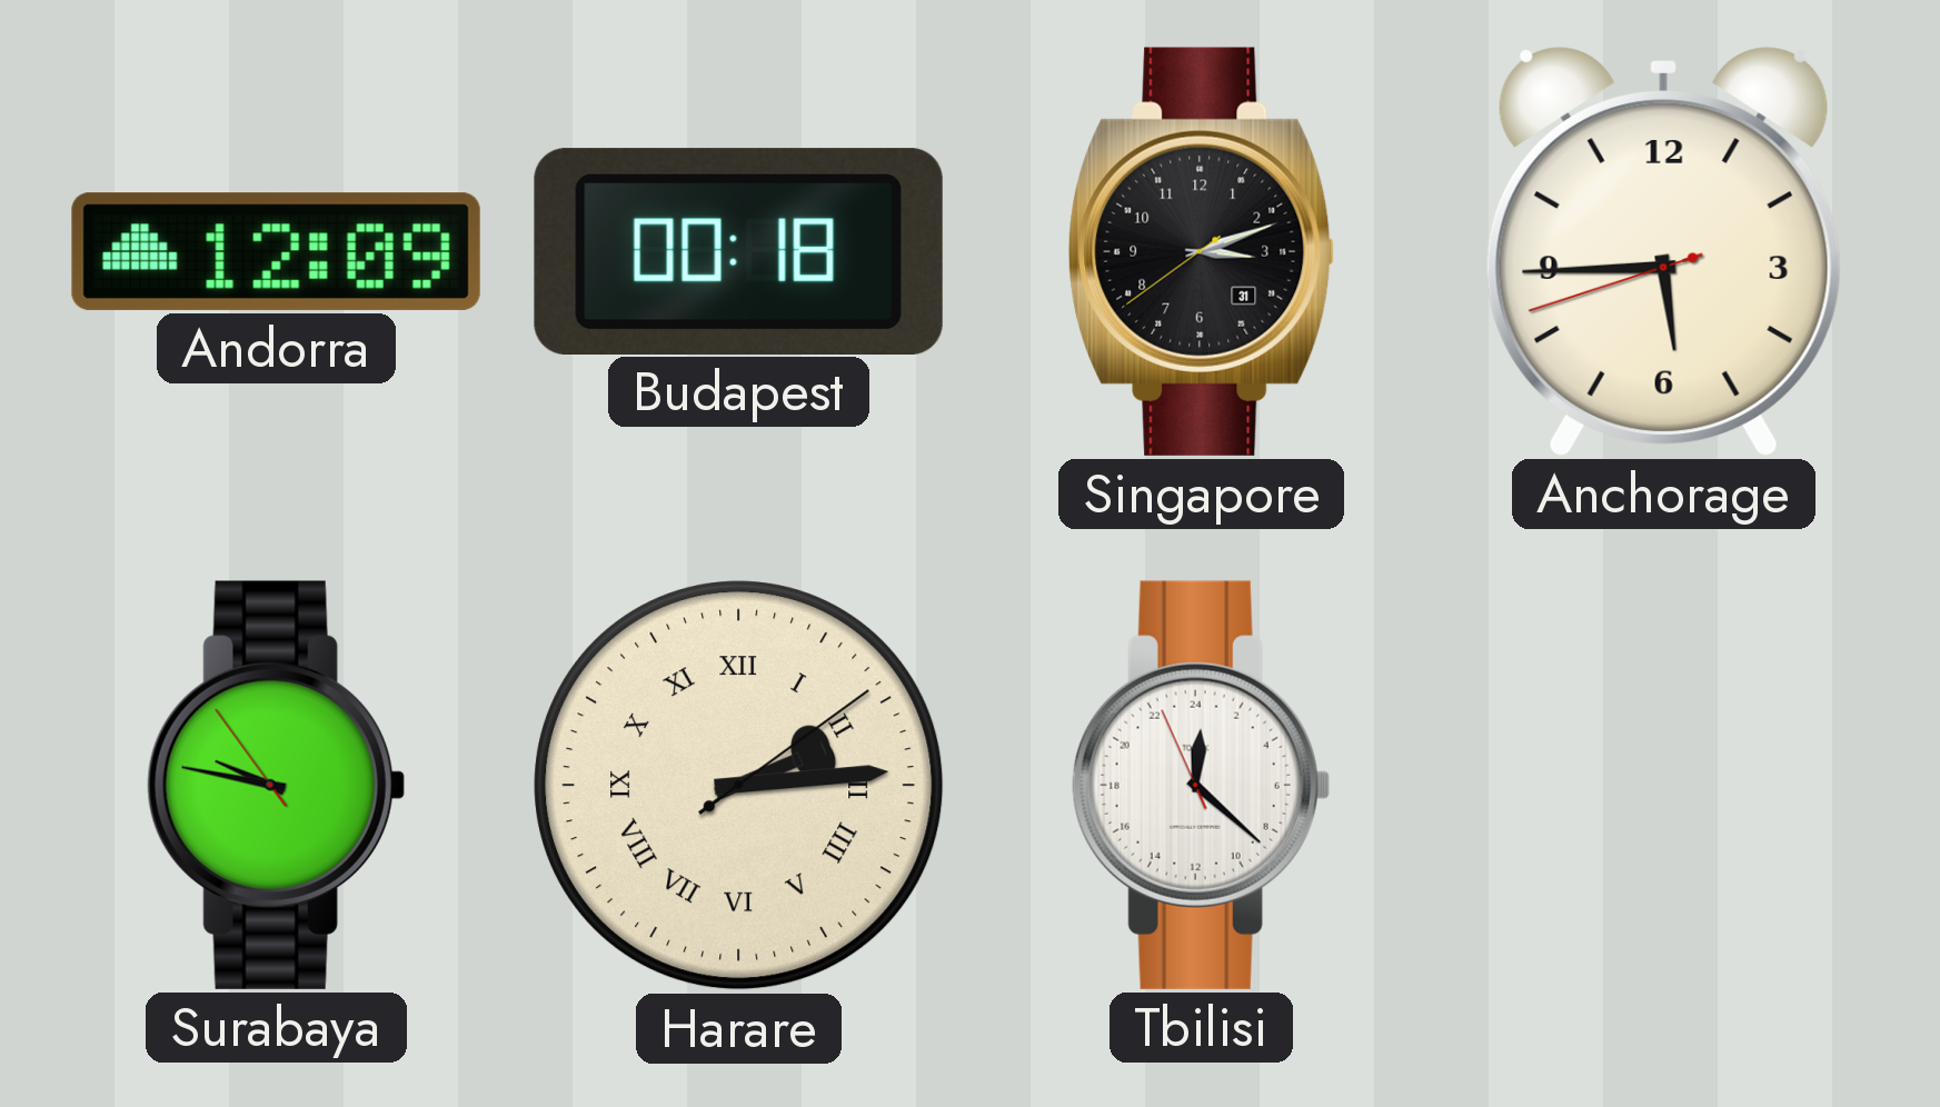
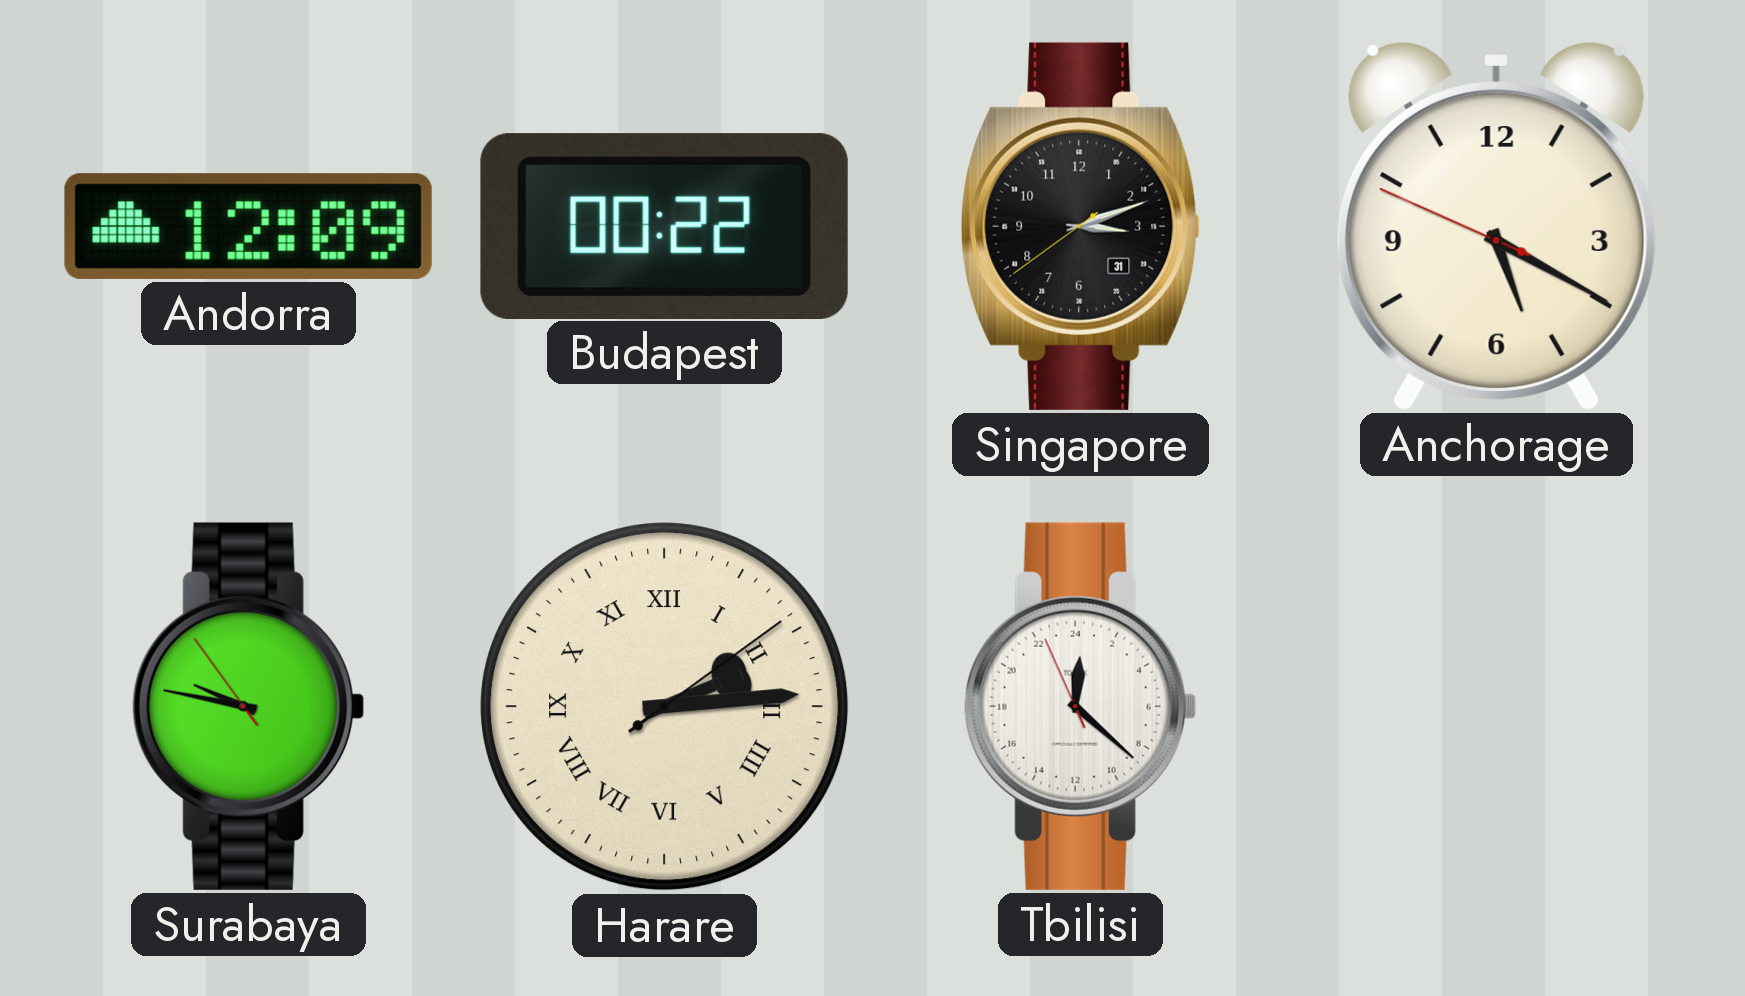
Budapest: 00:18 -> 00:22
Anchorage: 5:44 -> 5:19
